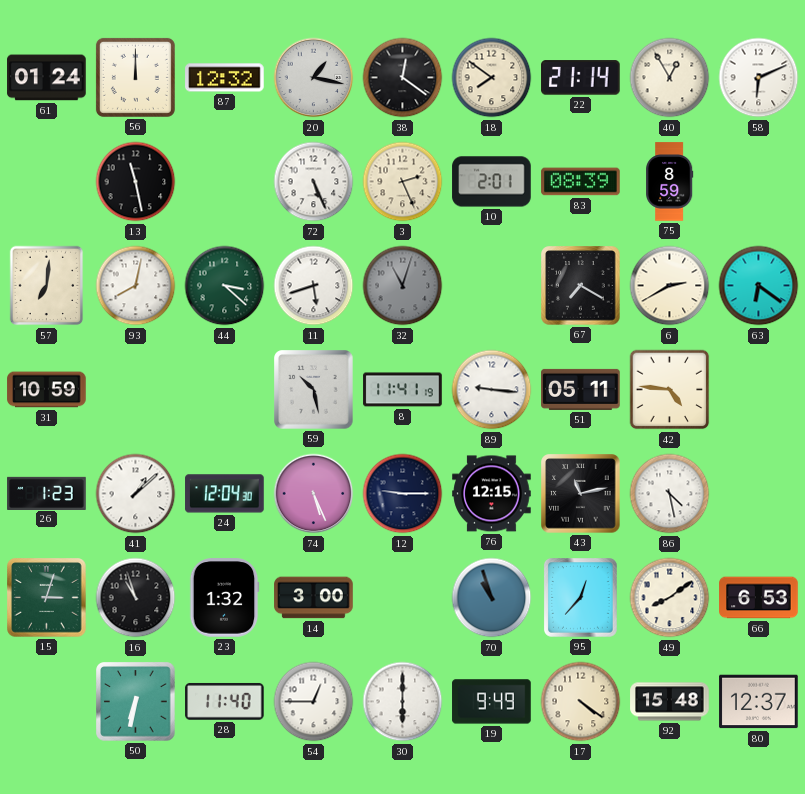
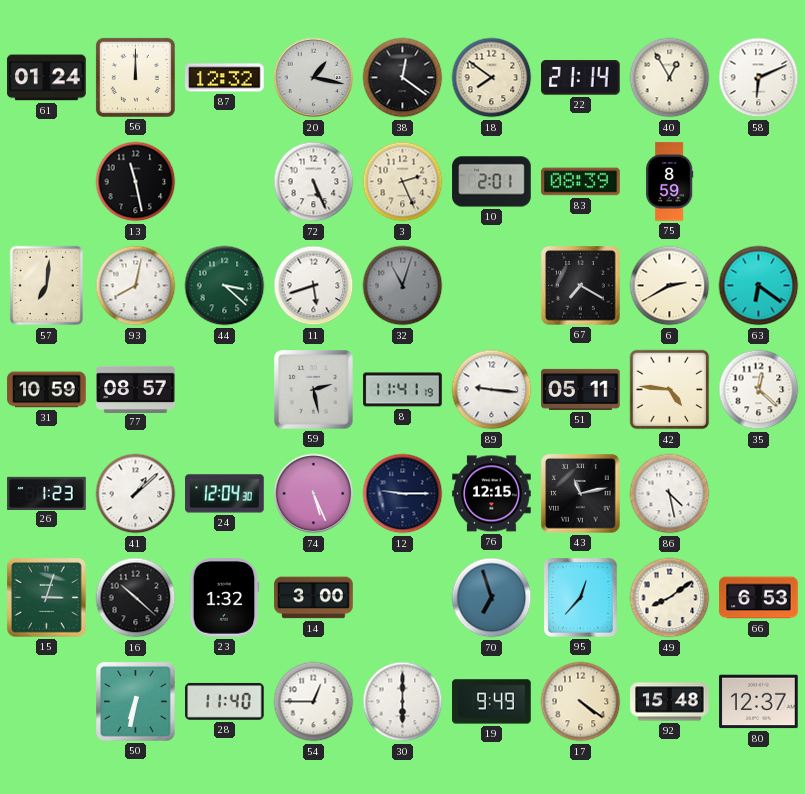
77: none -> 08:57
59: 10:28 -> 2:28
35: none -> 12:22
16: 10:57 -> 10:22
70: 10:57 -> 6:57
